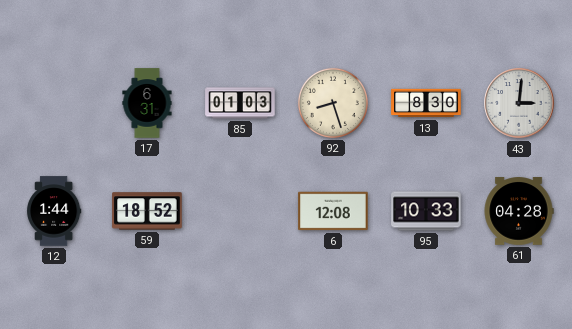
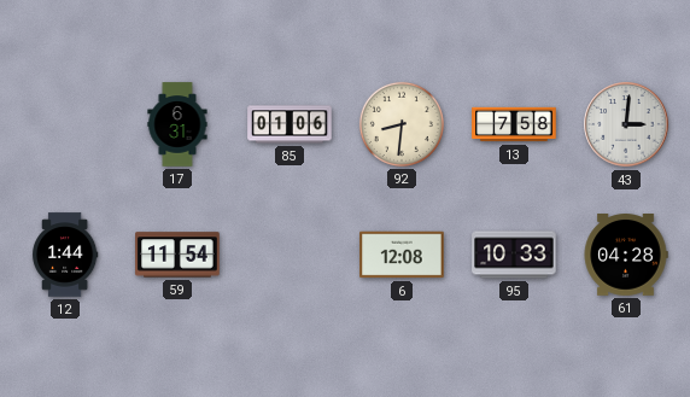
85: 01:03 -> 01:06
92: 8:27 -> 8:31
13: 8:30 -> 7:58
59: 18:52 -> 11:54
